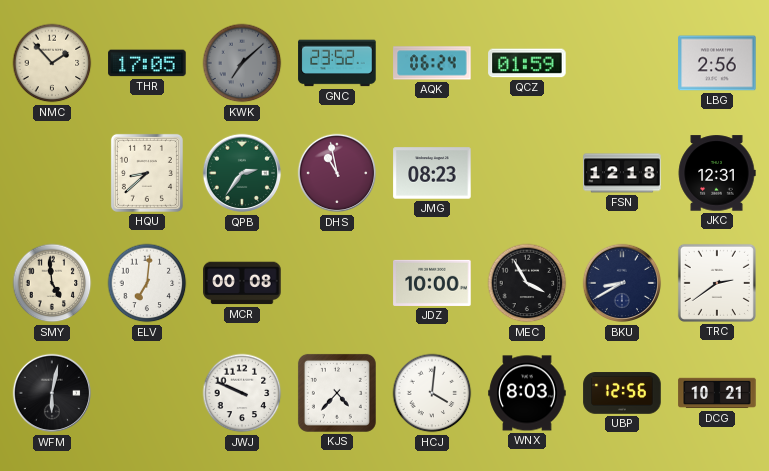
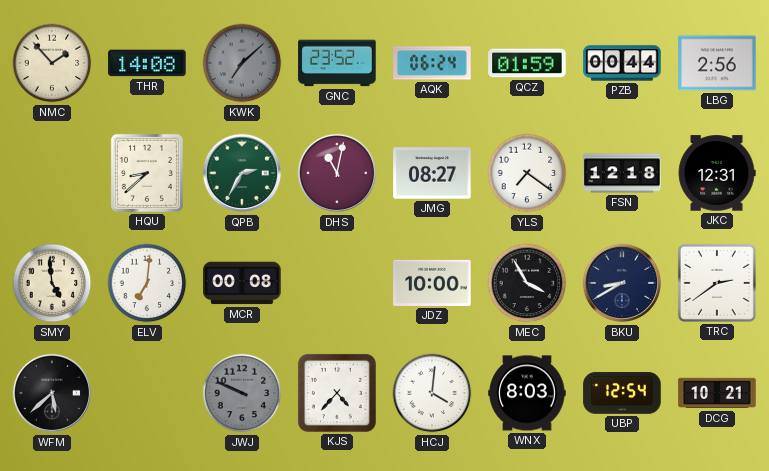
THR: 17:05 -> 14:08
PZB: none -> 00:44
QPB: 2:36 -> 2:35
DHS: 10:58 -> 11:02
JMG: 08:23 -> 08:27
YLS: none -> 7:21
WFM: 6:02 -> 5:38
JWJ dial: white -> grey
UBP: 12:56 -> 12:54
